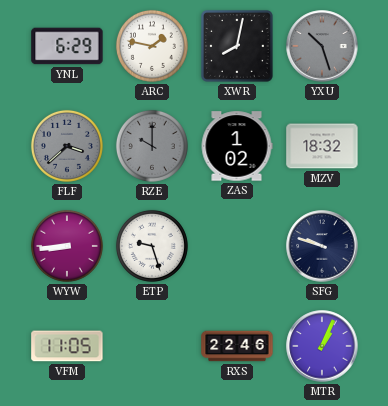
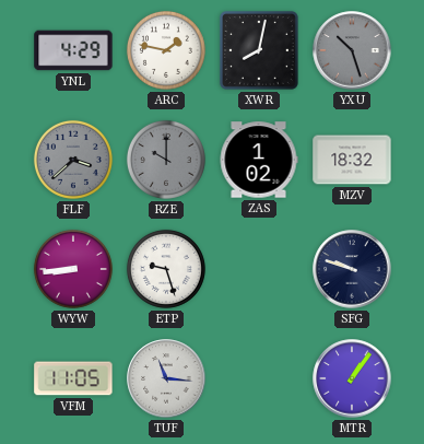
YNL: 6:29 -> 4:29
TUF: none -> 11:16
RXS: 22:46 -> none
MTR: 1:04 -> 1:06
